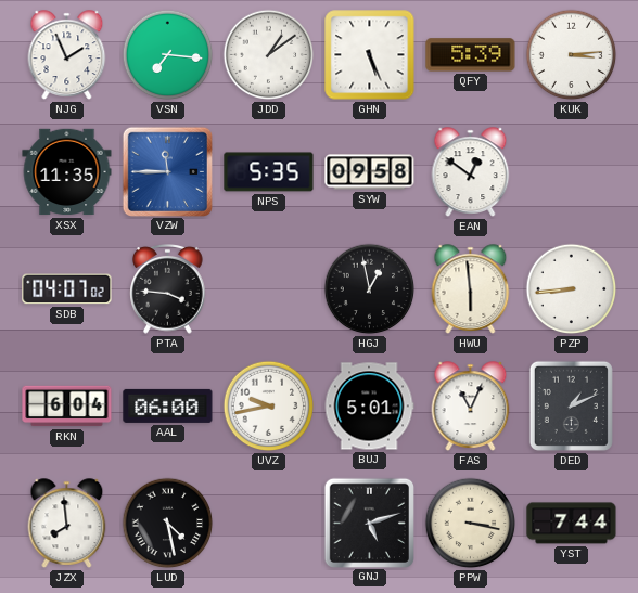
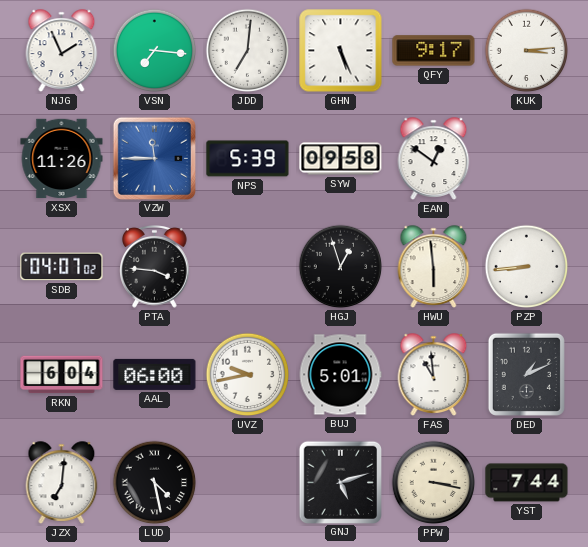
JDD: 1:09 -> 7:01
QFY: 5:39 -> 9:17
XSX: 11:35 -> 11:26
NPS: 5:35 -> 5:39
HGJ: 12:58 -> 12:57
FAS: 11:04 -> 10:59
JZX: 7:59 -> 7:01
